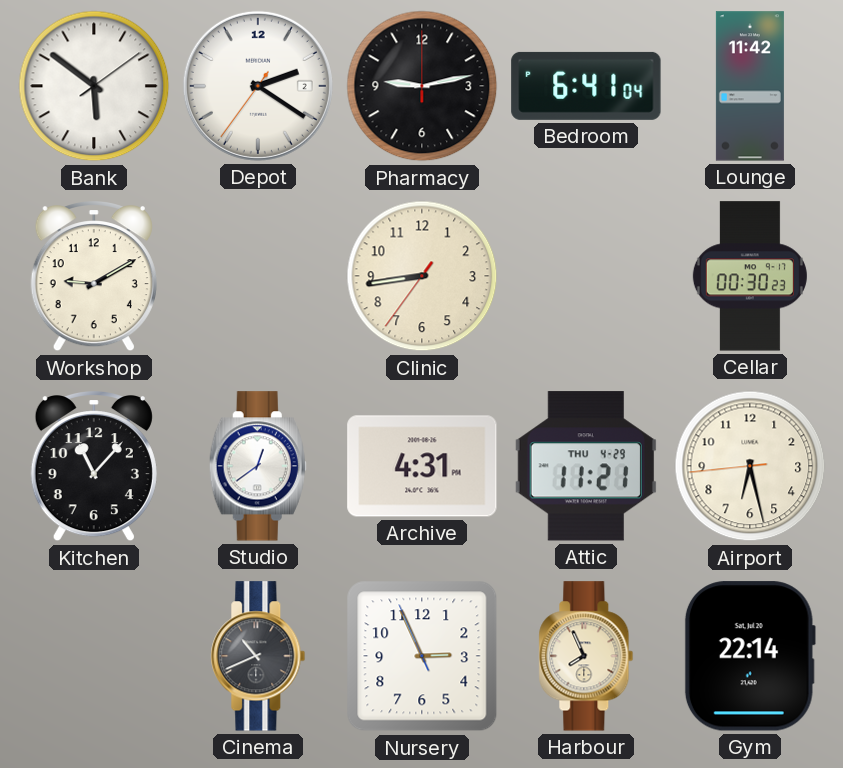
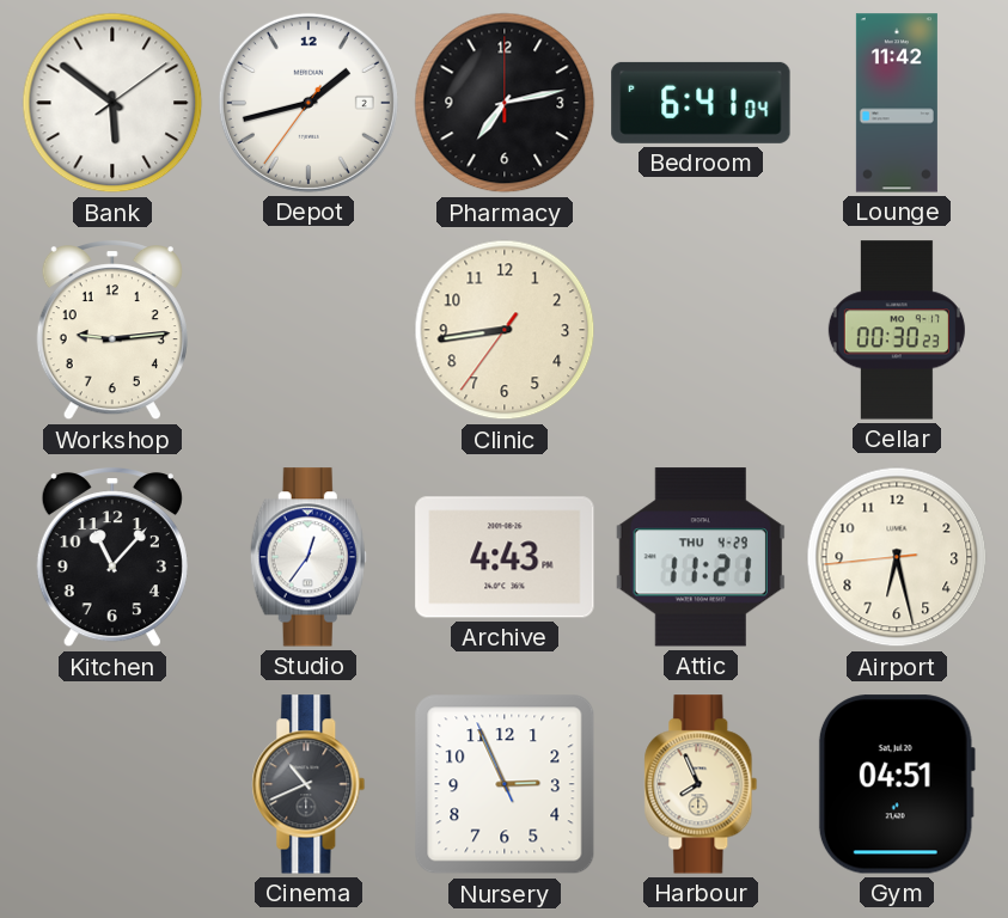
Depot: 2:20 -> 1:42
Pharmacy: 9:13 -> 7:13
Workshop: 9:10 -> 9:14
Studio: 12:39 -> 12:36
Archive: 4:31 -> 4:43
Gym: 22:14 -> 04:51
